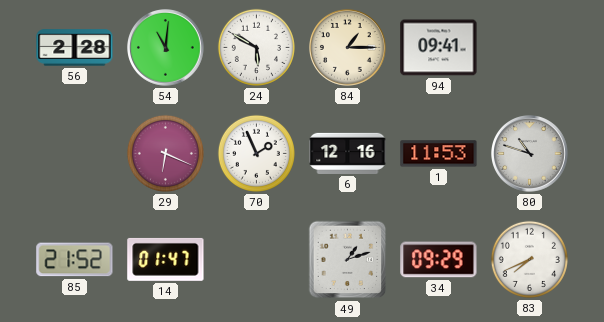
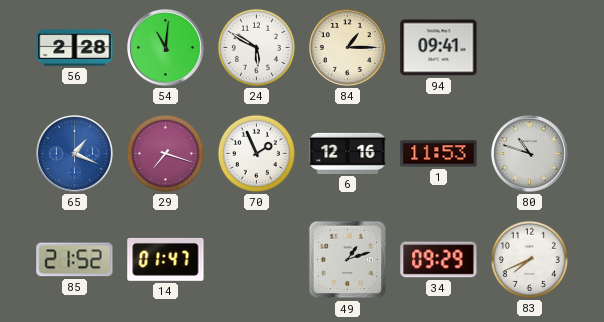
65: none -> 1:19
29: 6:19 -> 7:18
